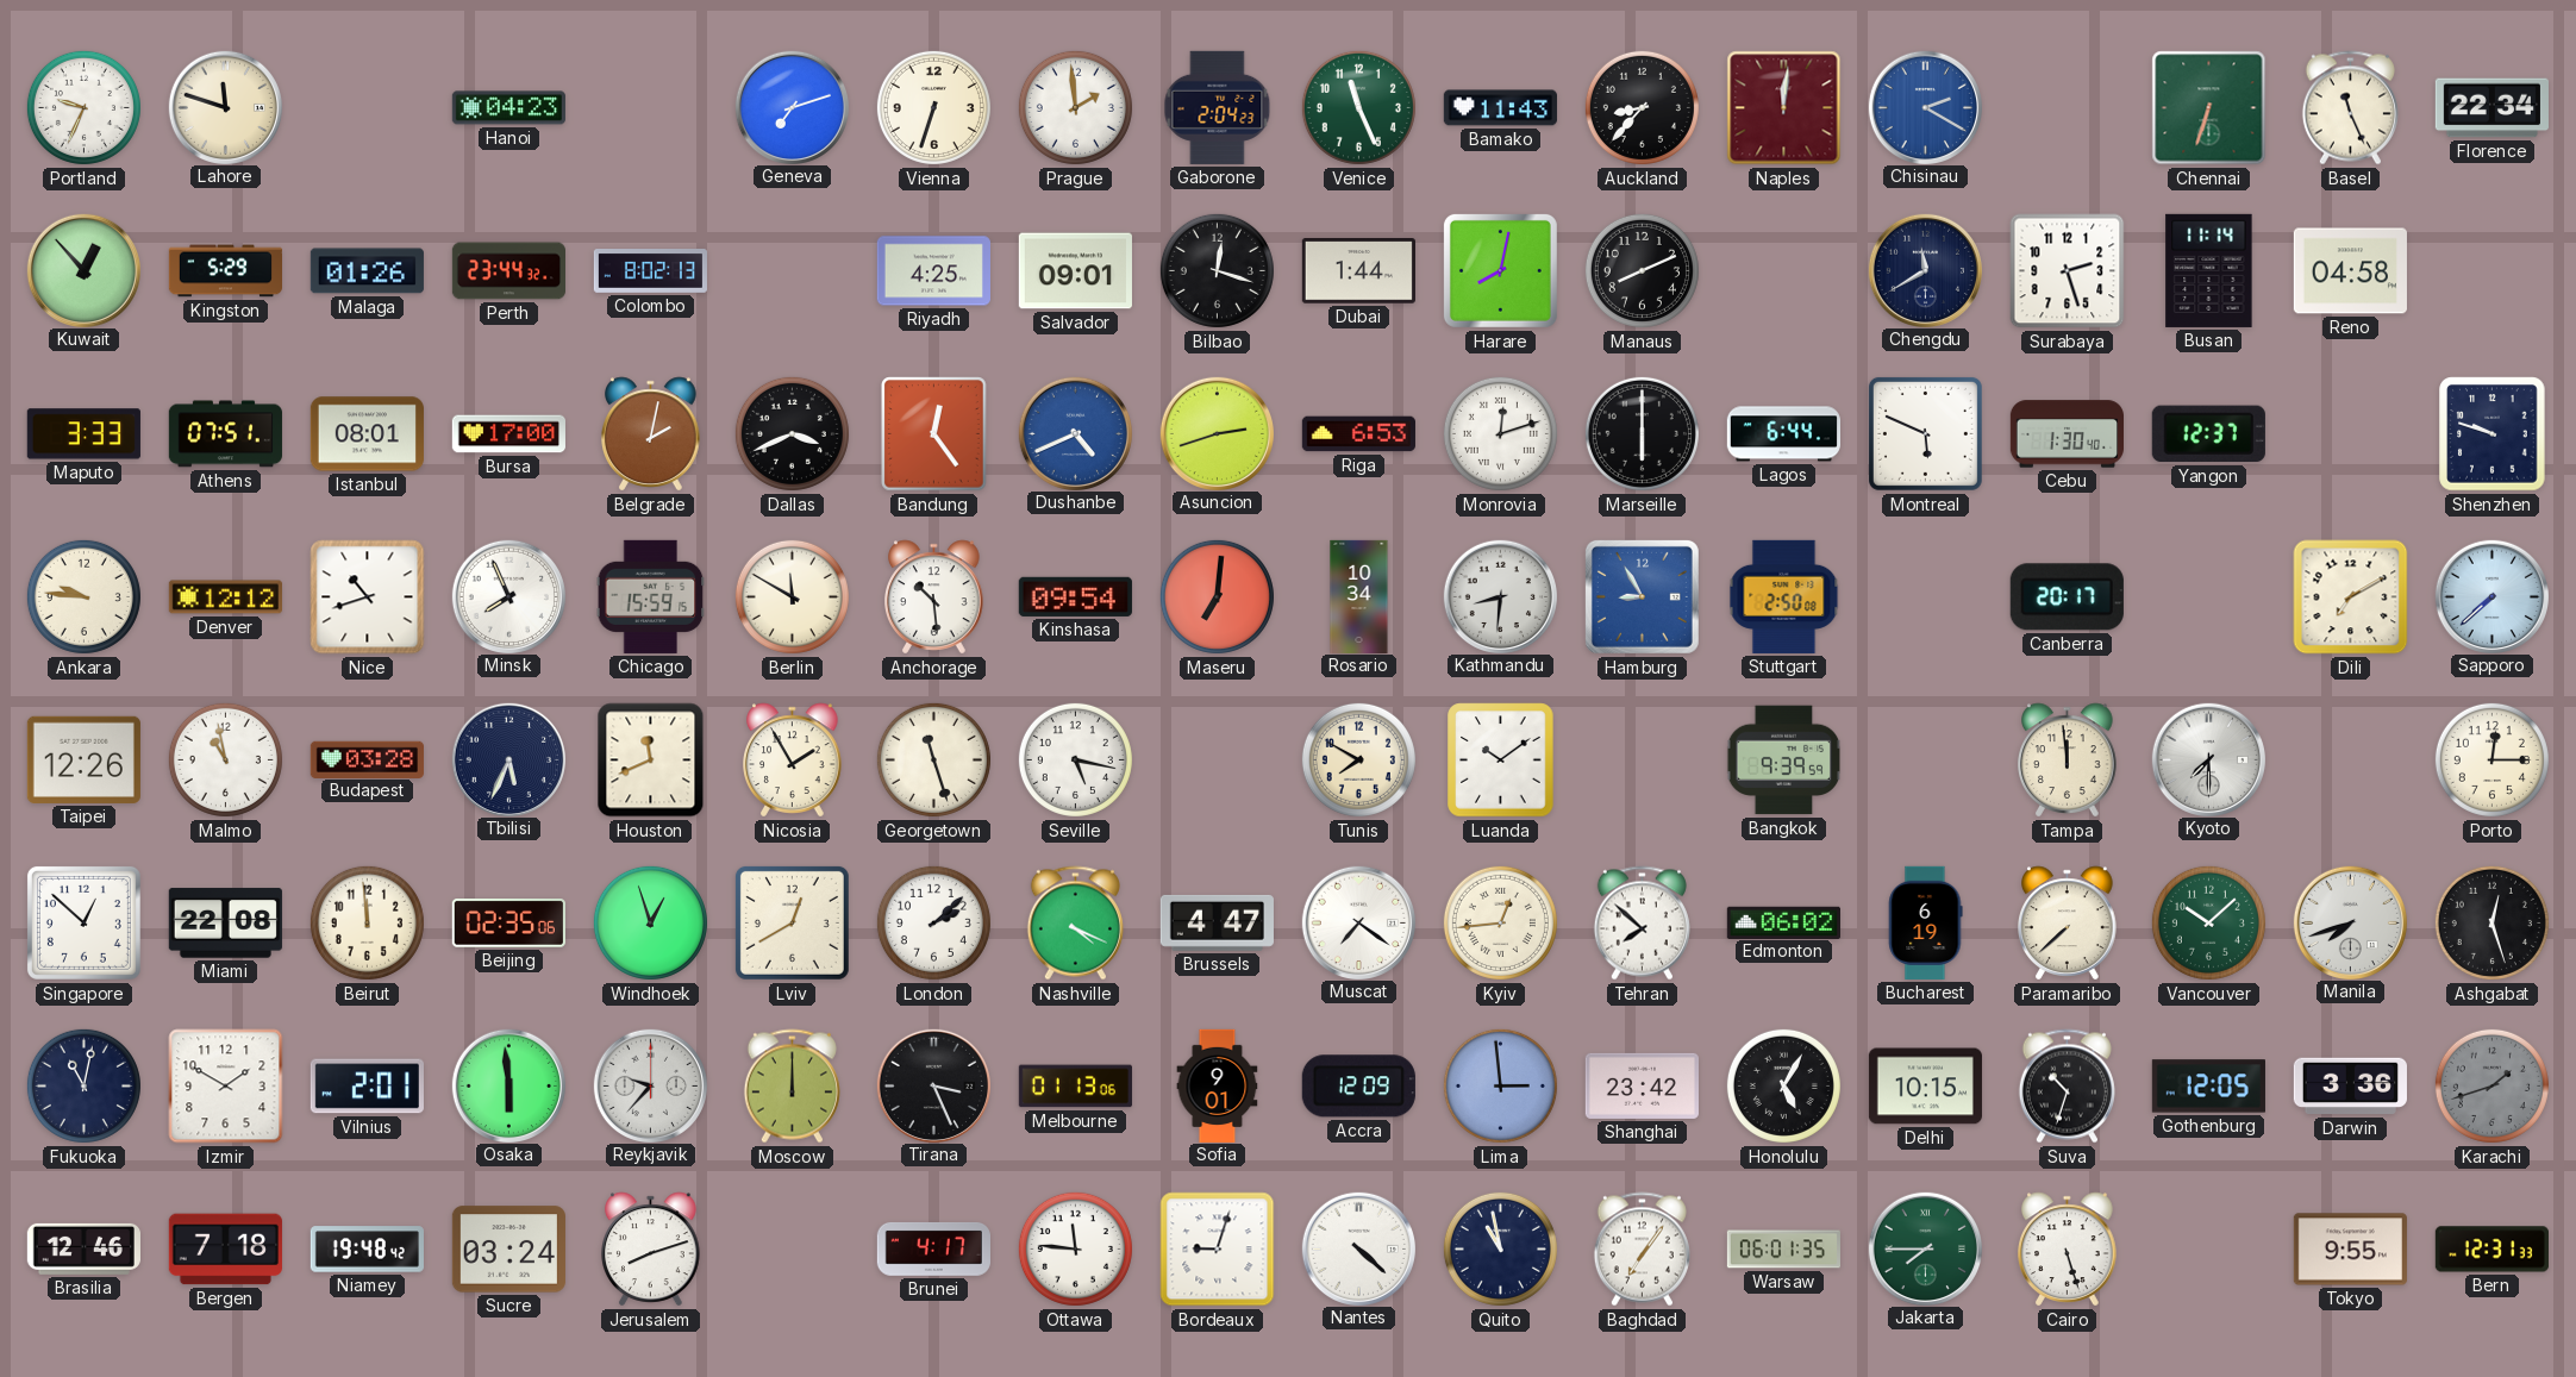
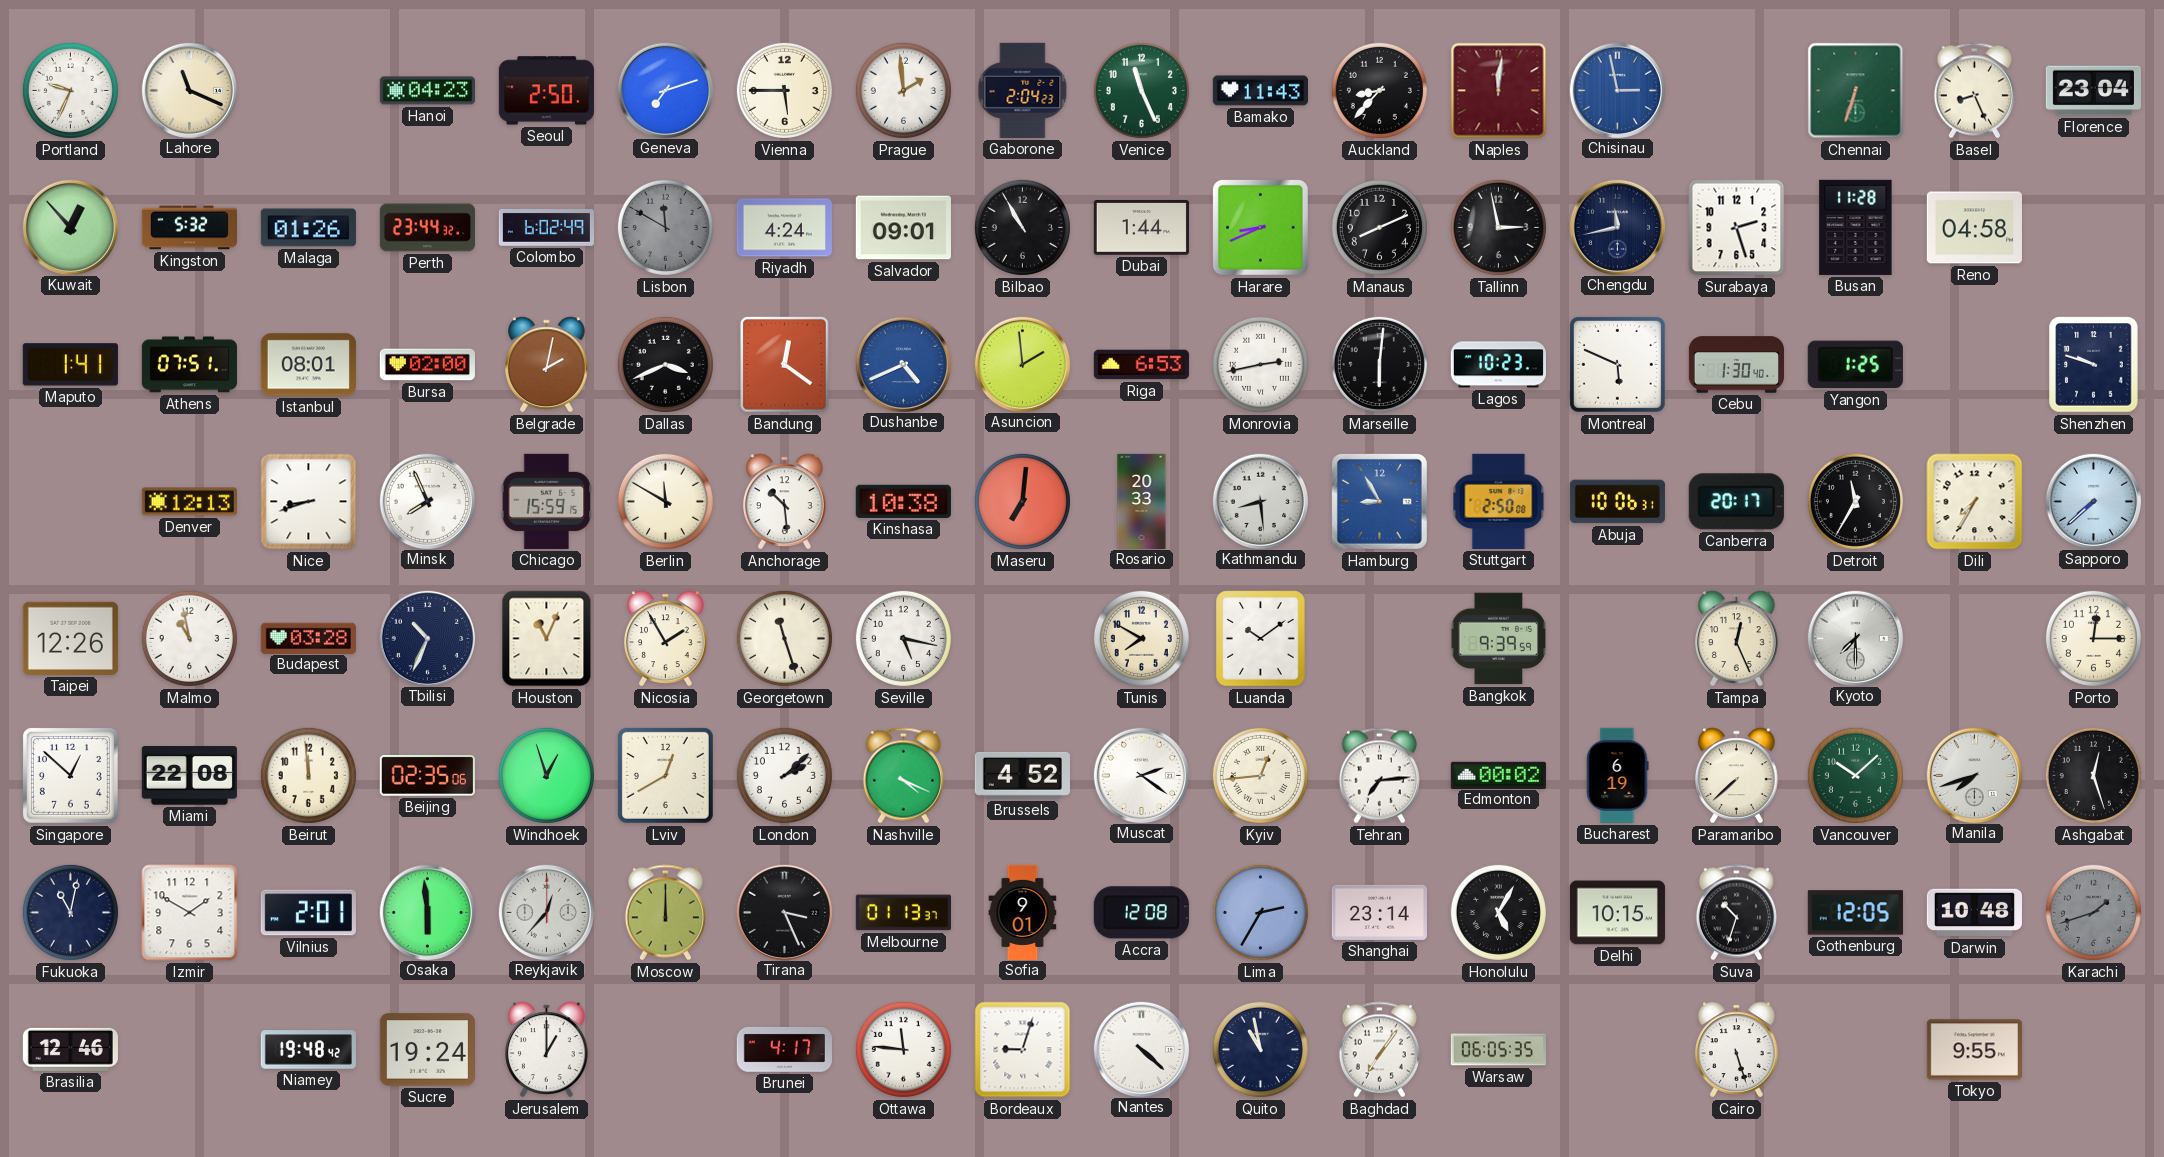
Lahore: 11:48 -> 11:19
Seoul: none -> 2:50
Vienna: 6:33 -> 5:45
Chisinau: 2:20 -> 2:58
Basel: 11:26 -> 8:26
Florence: 22:34 -> 23:04
Kingston: 5:29 -> 5:32
Colombo: 8:02 -> 6:02
Lisbon: none -> 11:50
Riyadh: 4:25 -> 4:24
Bilbao: 12:18 -> 10:55
Harare: 8:02 -> 8:41
Tallinn: none -> 2:58
Chengdu: 11:40 -> 11:43
Busan: 11:14 -> 11:28
Maputo: 3:33 -> 1:41
Bursa: 17:00 -> 02:00
Bandung: 12:24 -> 12:21
Asuncion: 2:42 -> 1:59
Monrovia: 12:12 -> 2:43
Marseille: 6:00 -> 6:01
Lagos: 6:44 -> 10:23
Yangon: 12:37 -> 1:25
Ankara: 9:46 -> none
Denver: 12:12 -> 12:13
Nice: 10:42 -> 8:42
Kinshasa: 09:54 -> 10:38
Rosario: 10:34 -> 20:33
Kathmandu: 8:31 -> 8:29
Abuja: none -> 10:06
Detroit: none -> 11:35
Dili: 7:10 -> 7:35
Tbilisi: 5:34 -> 10:34
Houston: 11:41 -> 11:04
Tampa: 11:59 -> 12:26
Brussels: 4:47 -> 4:52
Muscat: 7:21 -> 2:21
Tehran: 7:52 -> 7:14
Edmonton: 06:02 -> 00:02
Reykjavik: 9:37 -> 12:37
Melbourne: 01:13:06 -> 01:13:37
Accra: 12:09 -> 12:08
Lima: 2:59 -> 2:35
Shanghai: 23:42 -> 23:14
Darwin: 3:36 -> 10:48
Bergen: 7:18 -> none
Sucre: 03:24 -> 19:24
Jerusalem: 8:12 -> 1:00
Warsaw: 06:01 -> 06:05
Jakarta: 7:45 -> none
Bern: 12:31 -> none
